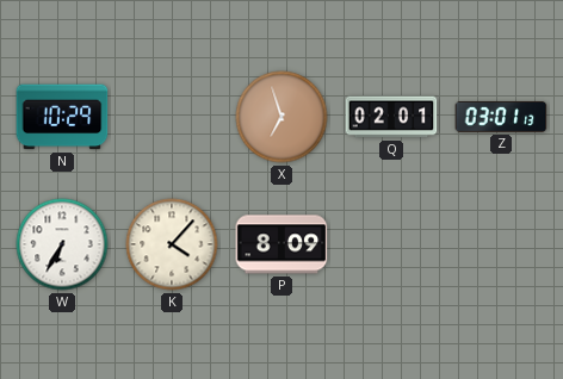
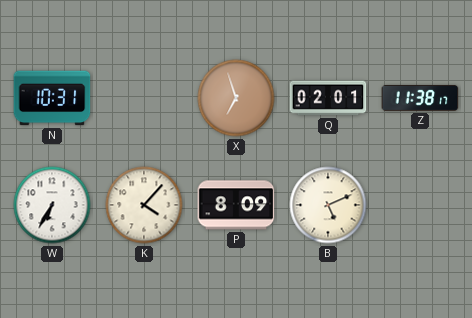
N: 10:29 -> 10:31
Z: 03:01 -> 11:38
B: none -> 5:11
